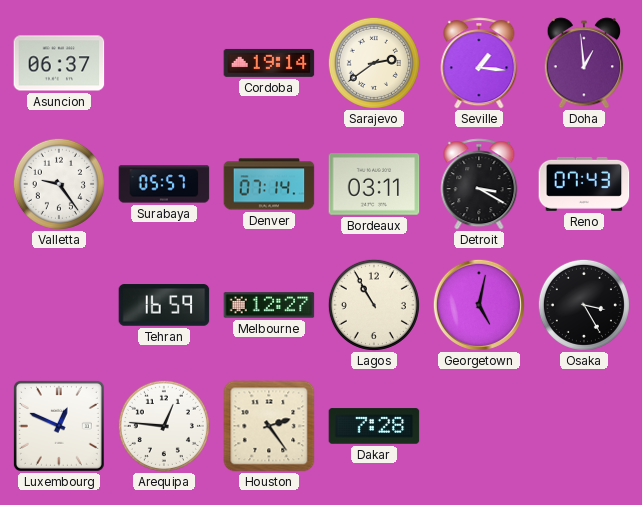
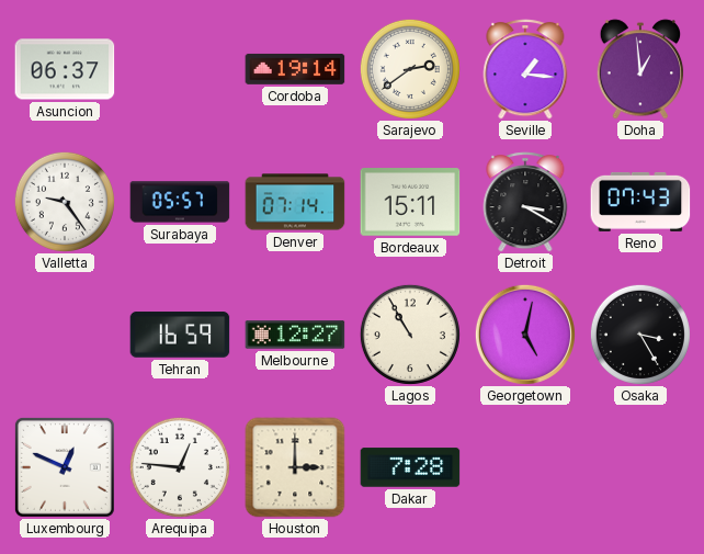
Bordeaux: 03:11 -> 15:11
Houston: 2:24 -> 3:00
